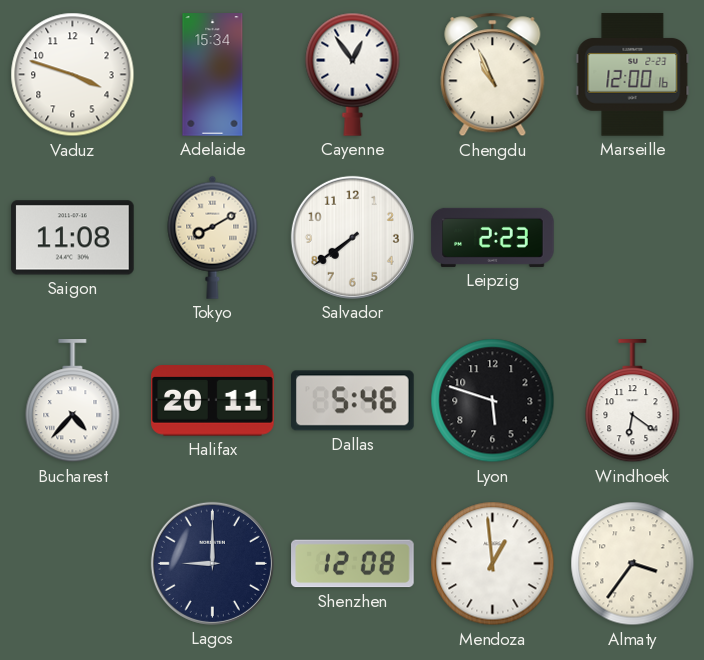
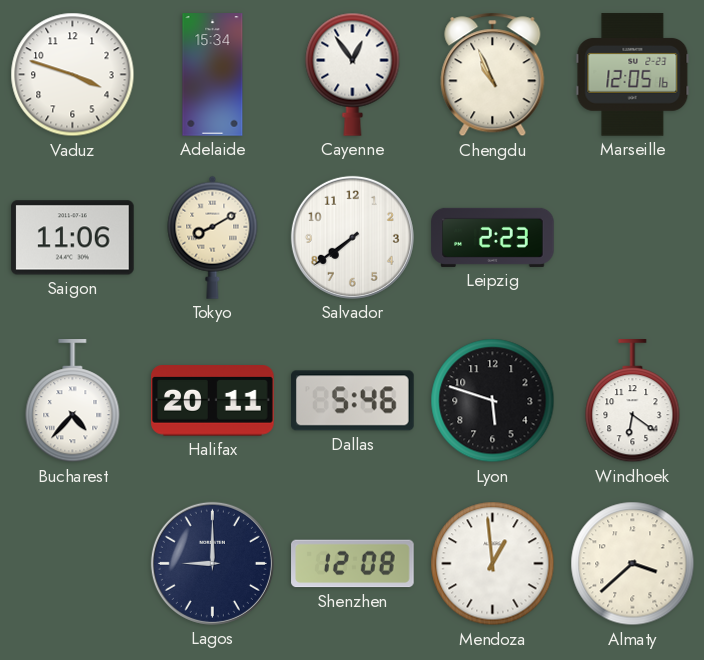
Marseille: 12:00 -> 12:05
Saigon: 11:08 -> 11:06
Almaty: 3:36 -> 3:38
